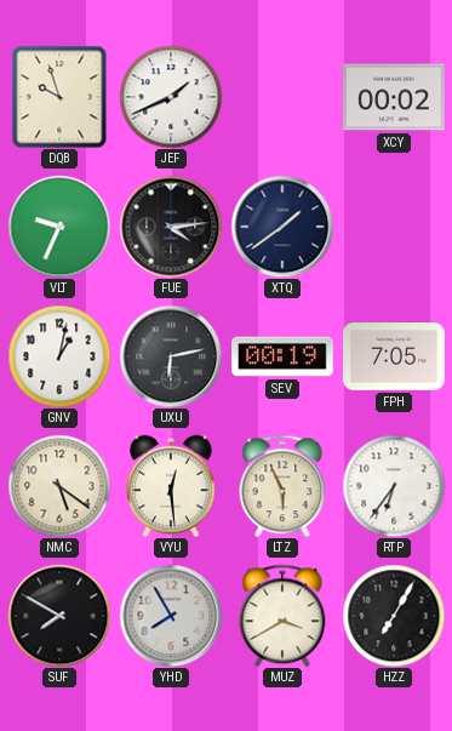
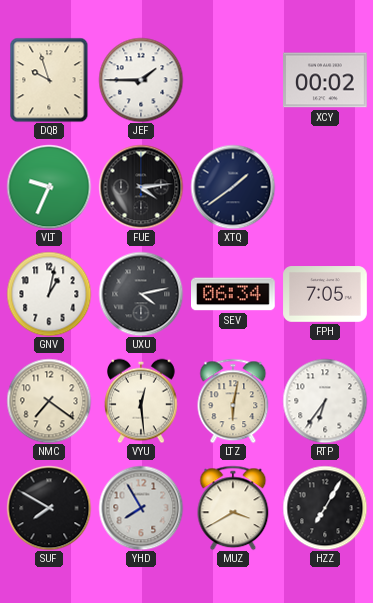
JEF: 1:41 -> 1:45
UXU: 6:13 -> 4:13
SEV: 00:19 -> 06:34
NMC: 5:21 -> 7:21
LTZ: 5:56 -> 6:02
